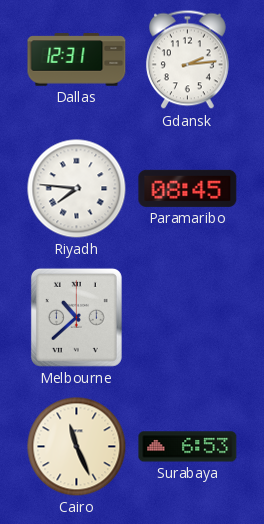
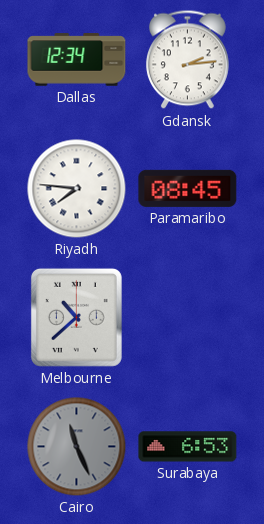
Dallas: 12:31 -> 12:34
Cairo dial: cream -> grey
